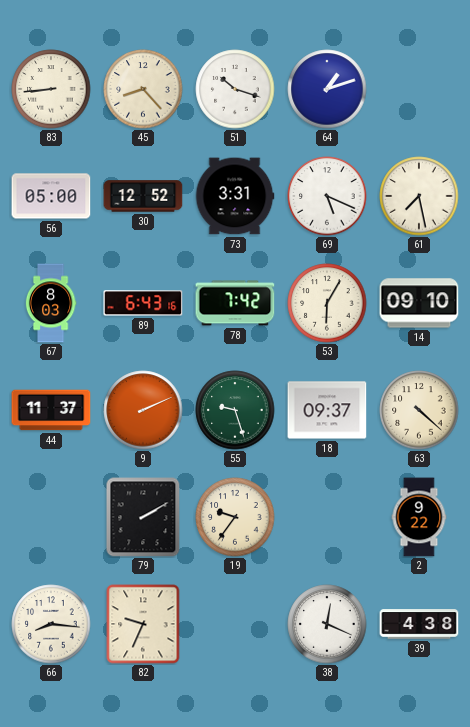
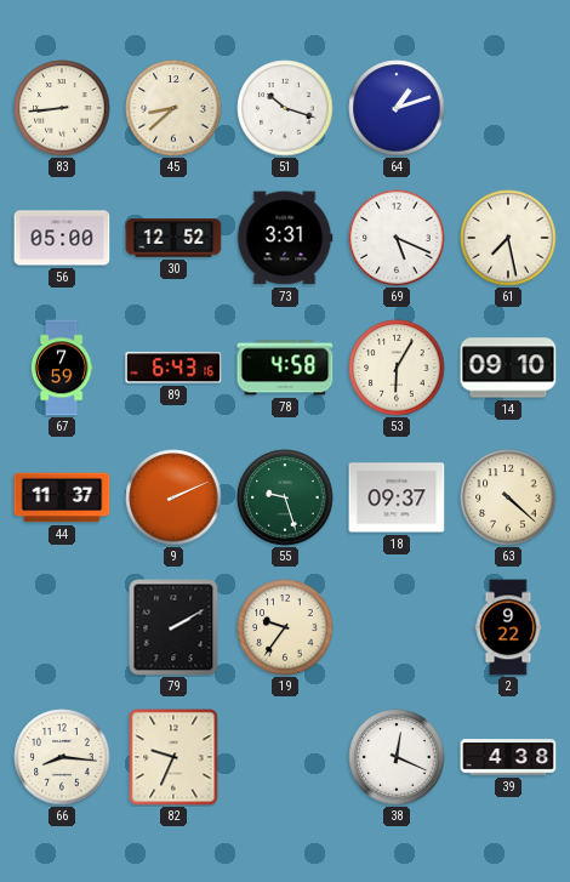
45: 8:23 -> 8:38
67: 8:03 -> 7:59
78: 7:42 -> 4:58
